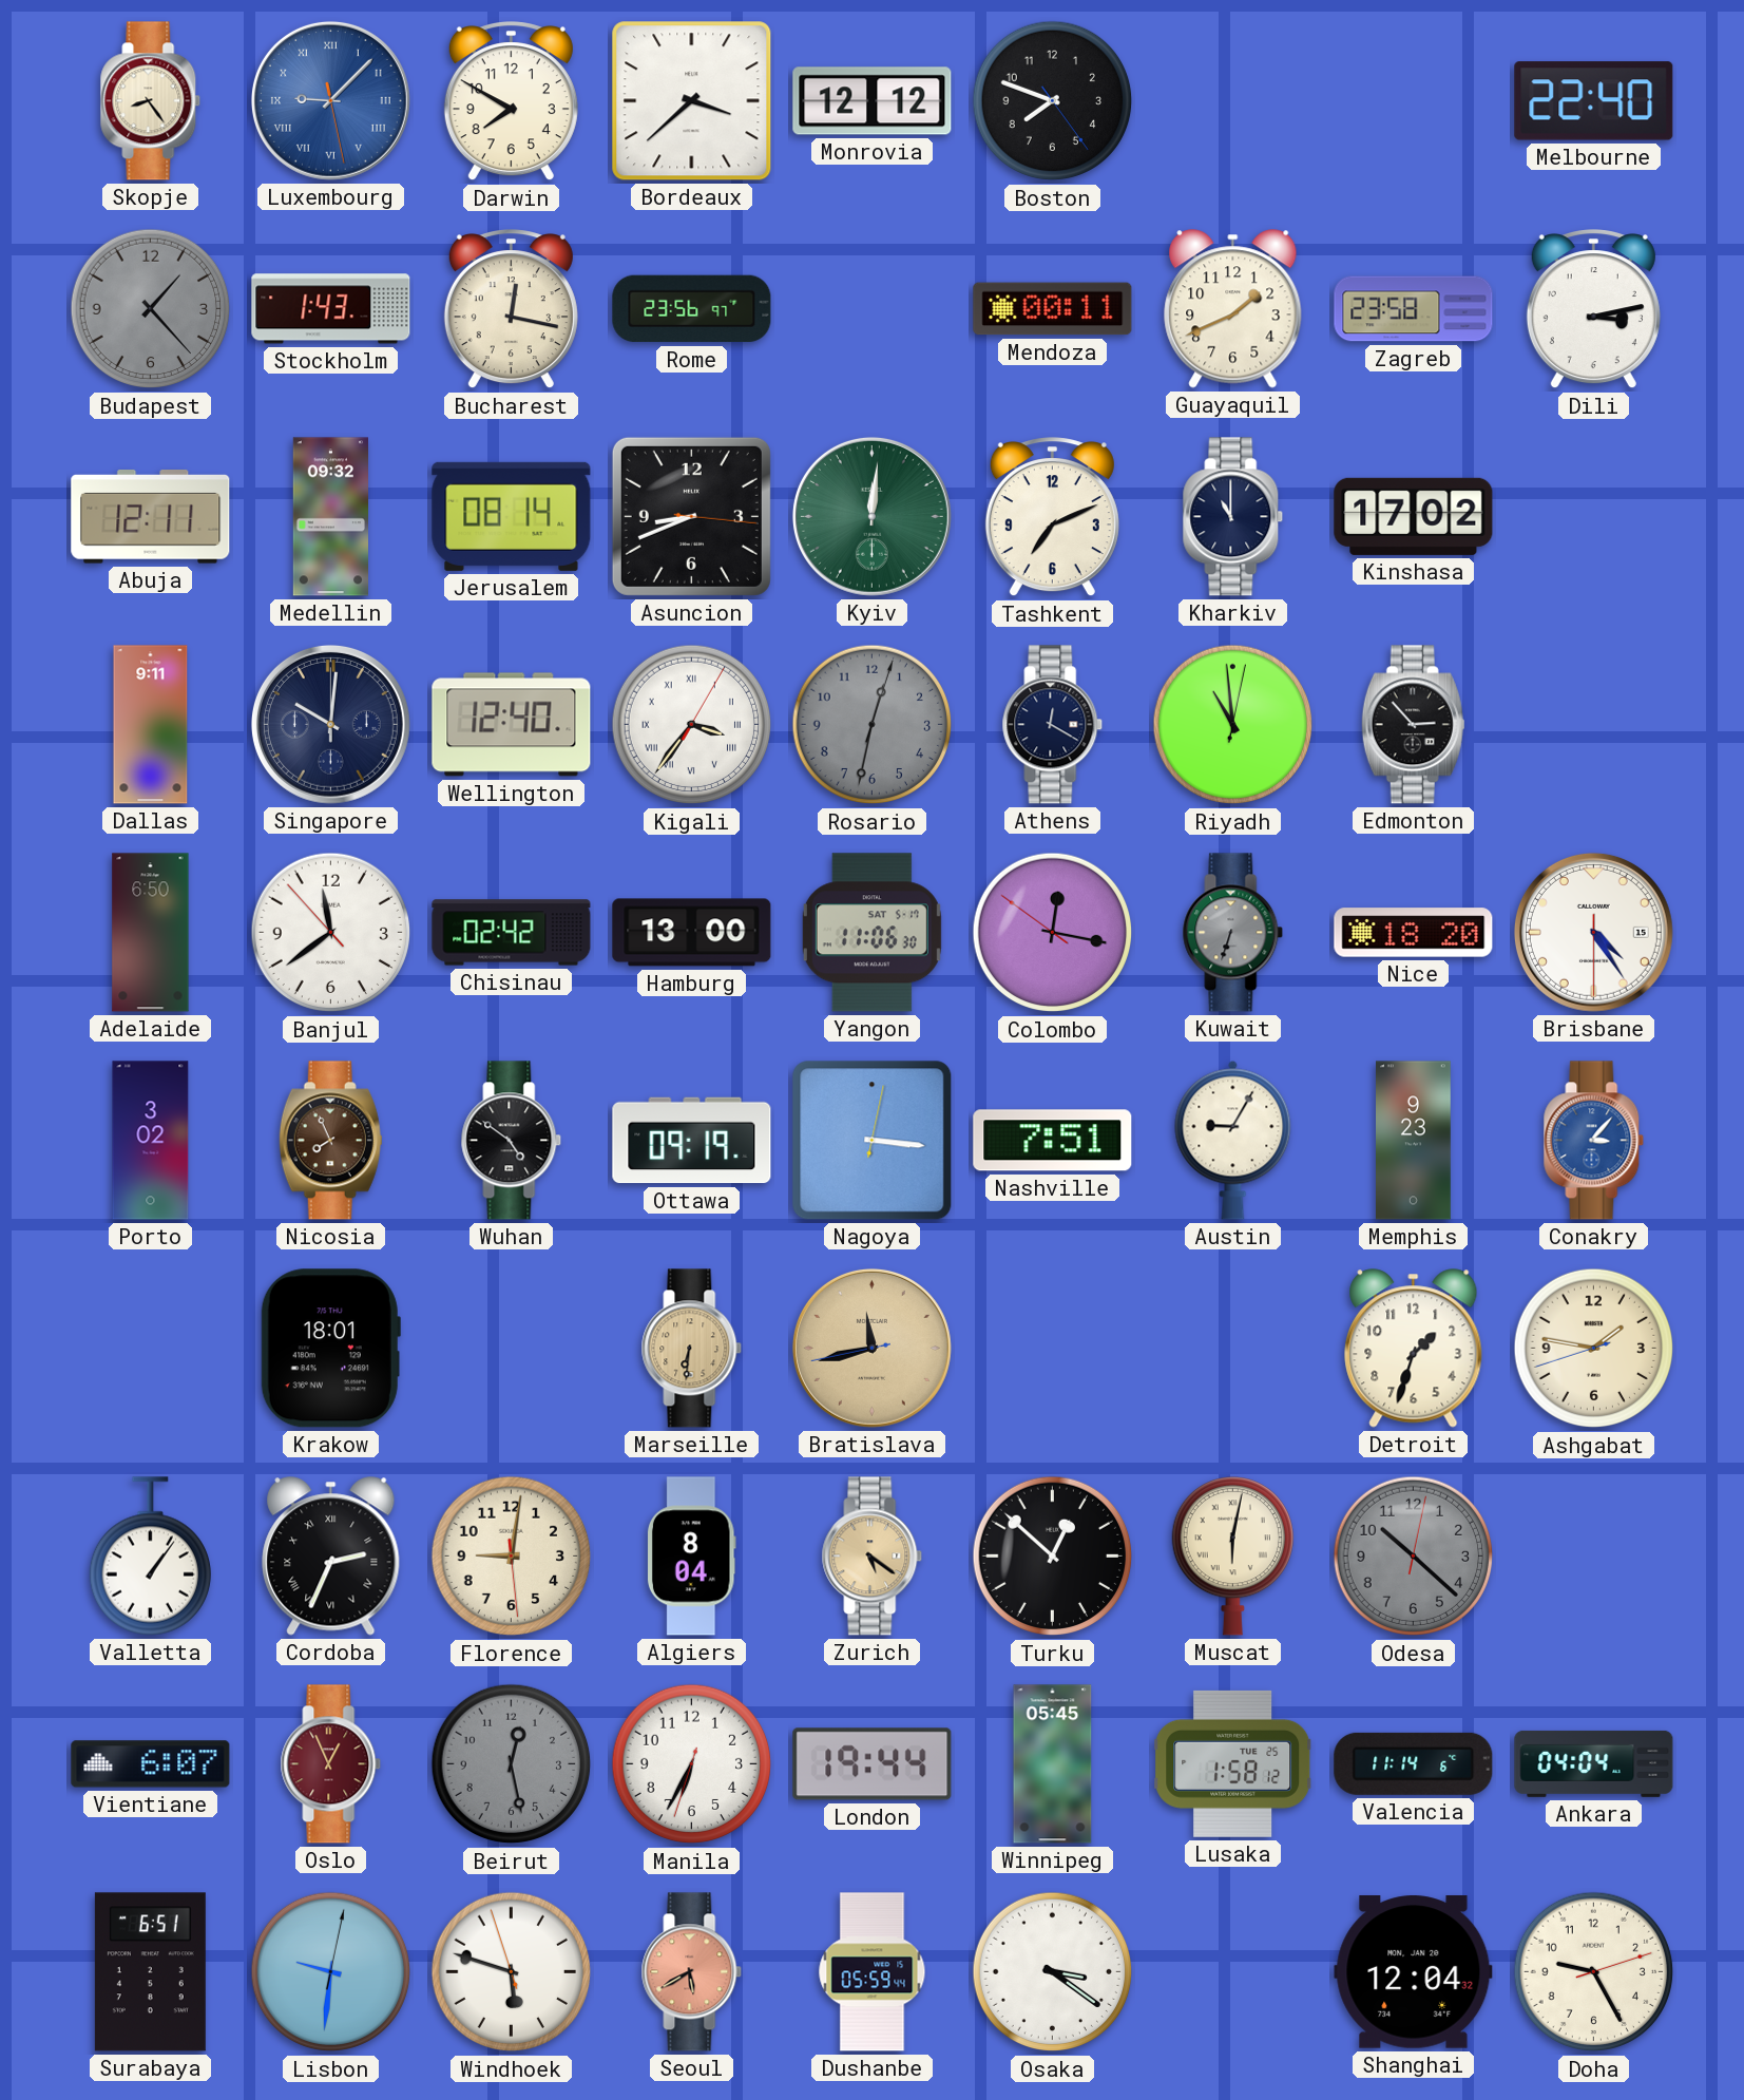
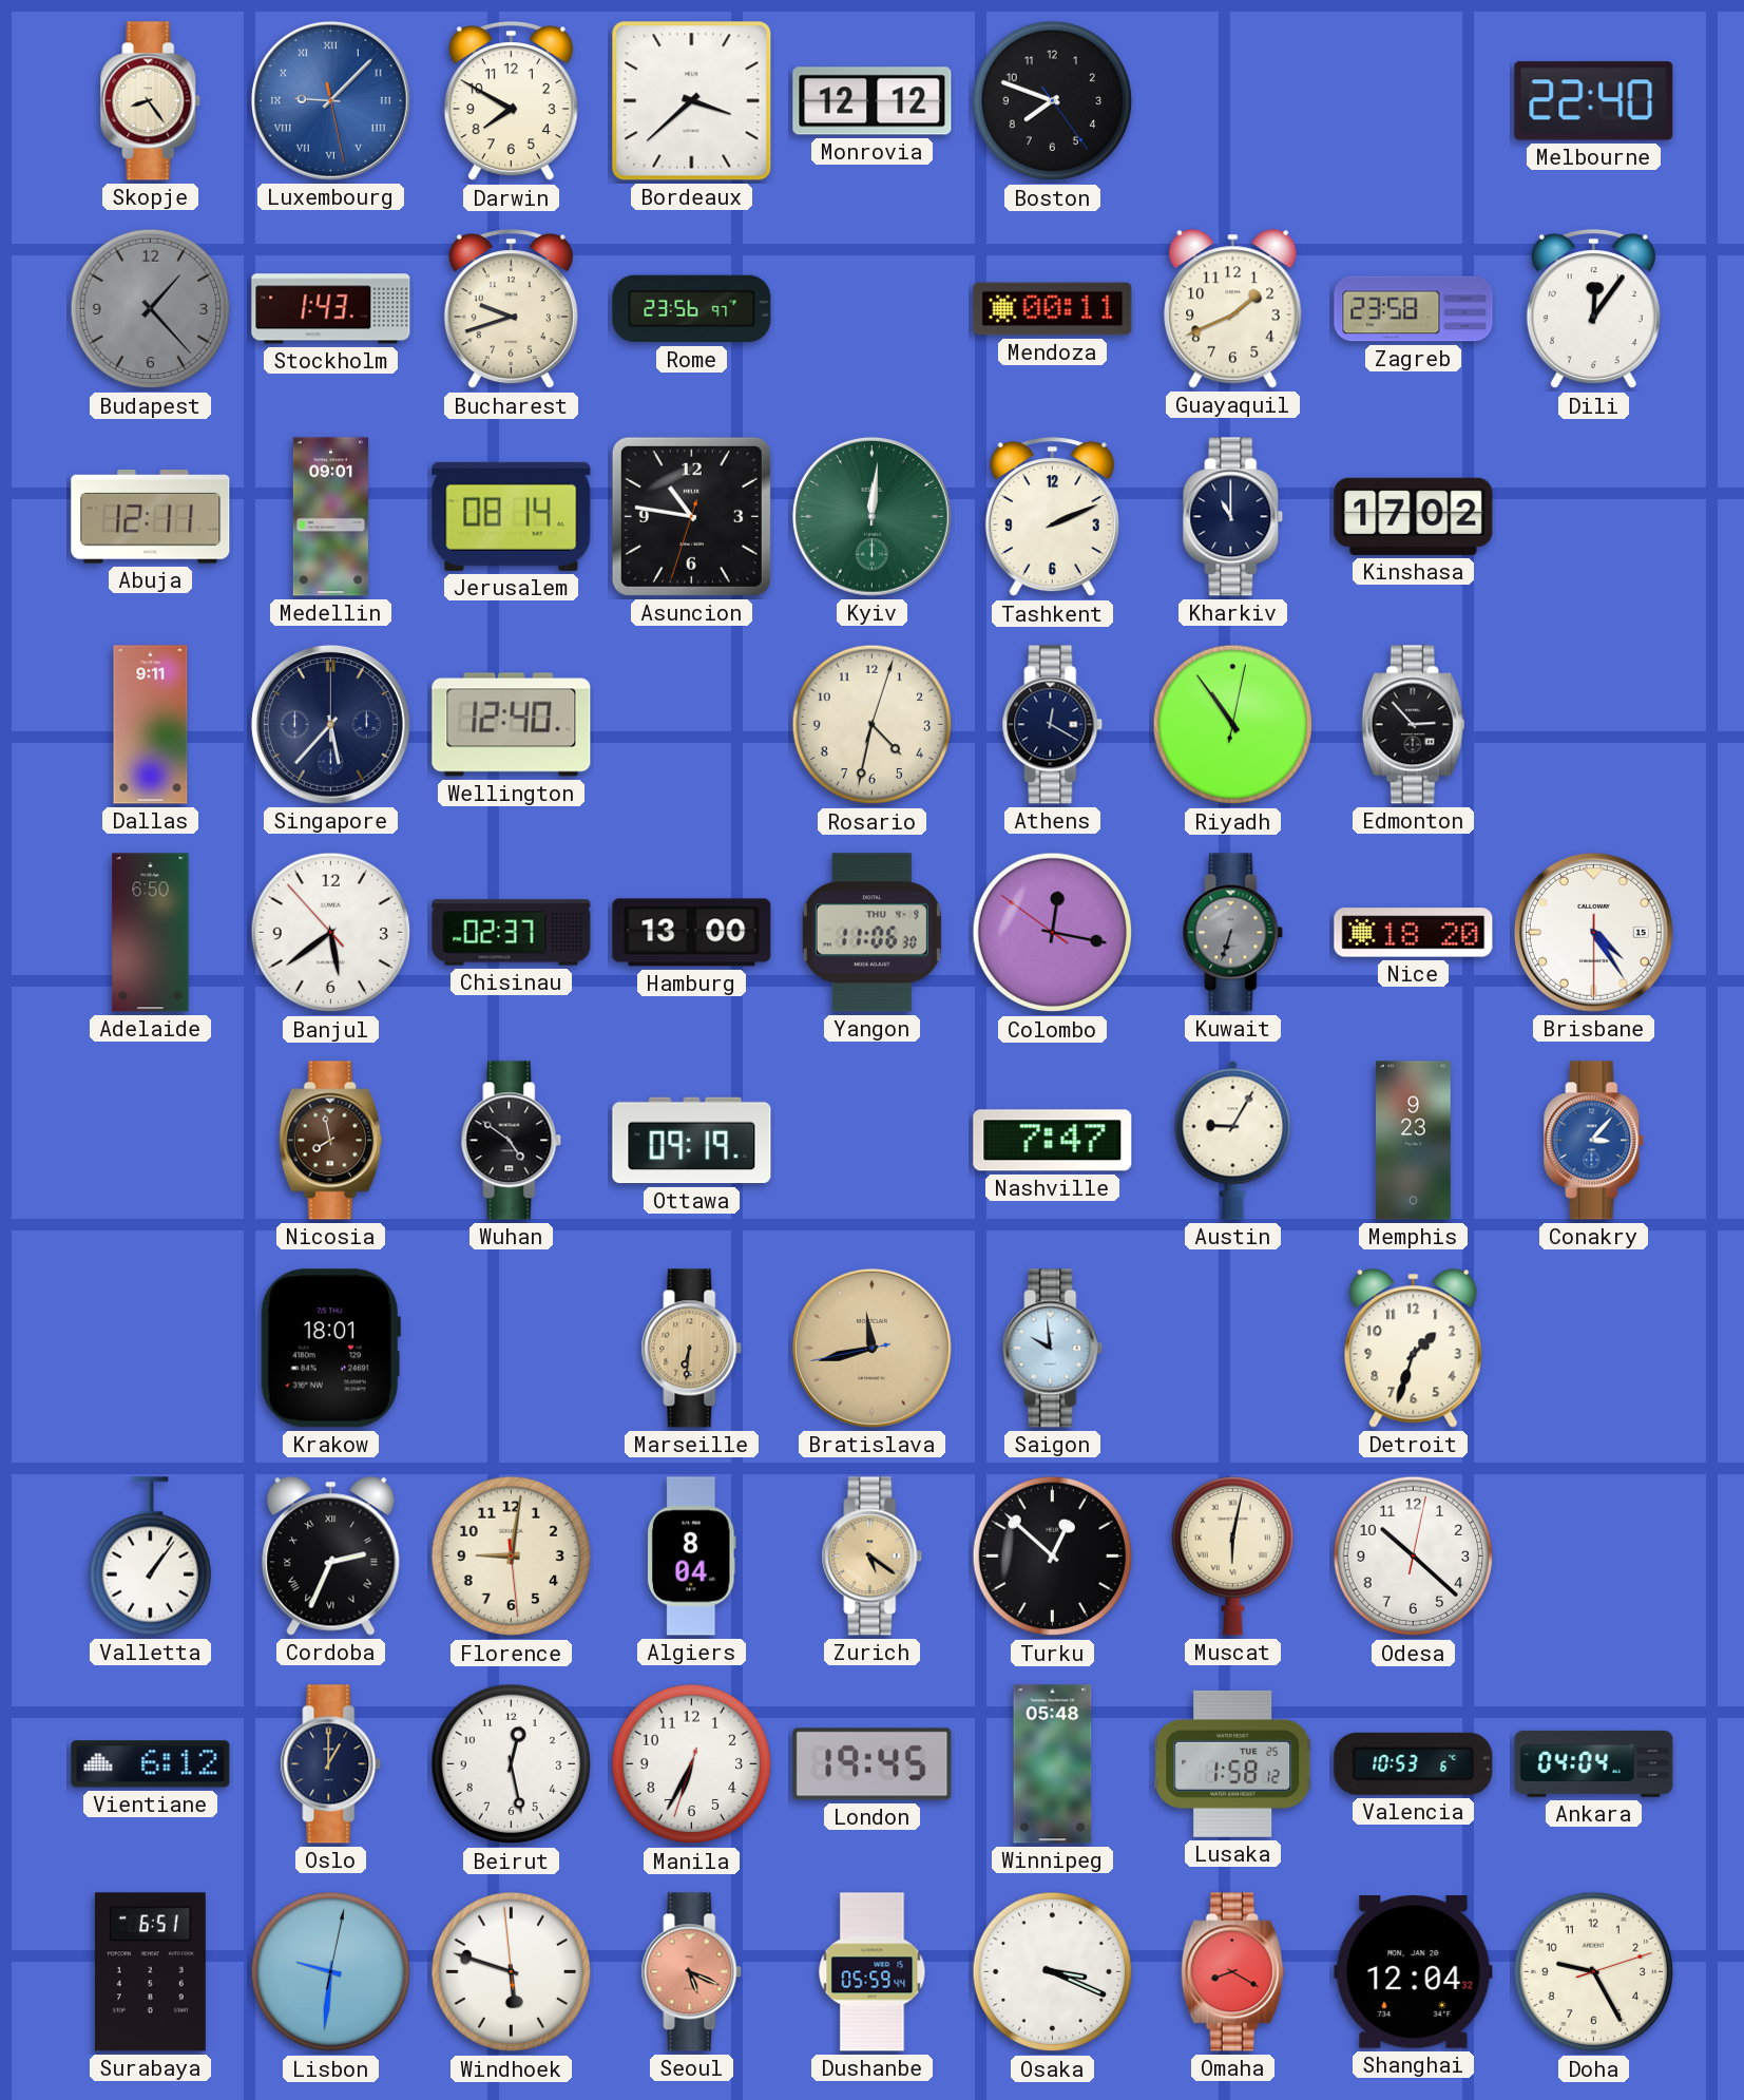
Bucharest: 12:17 -> 9:42
Dili: 3:13 -> 12:06
Medellin: 09:32 -> 09:01
Asuncion: 8:41 -> 10:46
Tashkent: 7:11 -> 2:11
Singapore: 10:01 -> 5:37
Kigali: 3:36 -> none
Rosario: 12:32 -> 4:32
Rosario dial: grey -> cream
Riyadh: 10:59 -> 10:54
Banjul: 11:38 -> 5:38
Chisinau: 02:42 -> 02:37
Yangon date: SAT 5-17 -> THU 4-9
Porto: 3:02 -> none
Nicosia: 7:56 -> 7:58
Nagoya: 3:16 -> none
Nashville: 7:51 -> 7:47
Saigon: none -> 9:59
Ashgabat: 1:46 -> none
Odesa dial: grey -> white
Vientiane: 6:07 -> 6:12
Oslo: 12:56 -> 1:00
Oslo dial: burgundy -> navy
Beirut dial: grey -> white
London: 19:44 -> 19:45
Winnipeg: 05:45 -> 05:48
Valencia: 11:14 -> 10:53
Windhoek: 5:47:57 -> 5:47:59
Seoul: 5:40 -> 5:19
Osaka: 3:21 -> 3:19
Omaha: none -> 8:20
